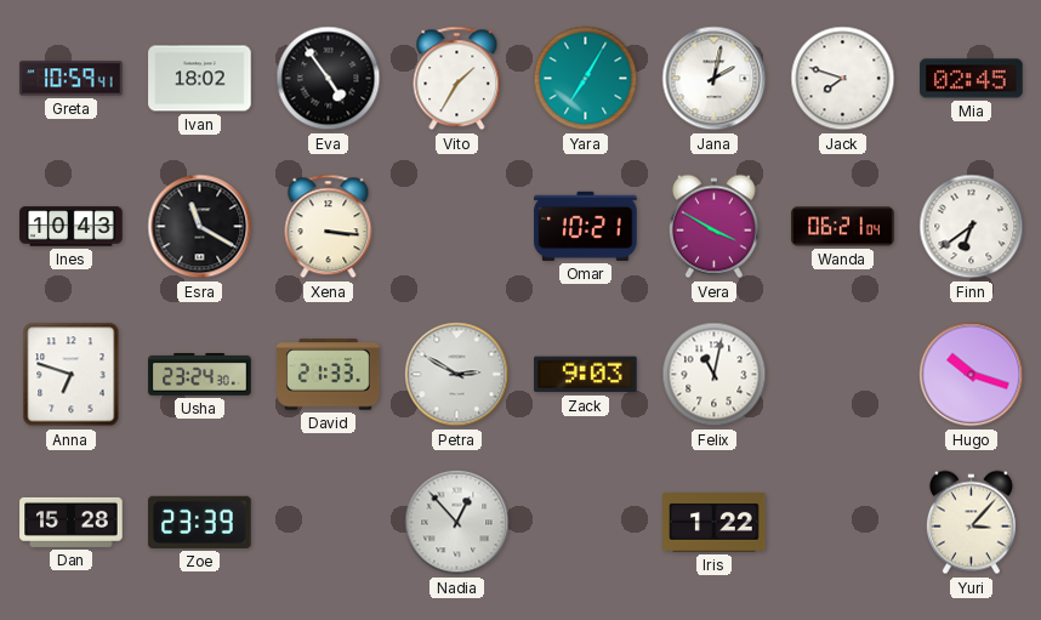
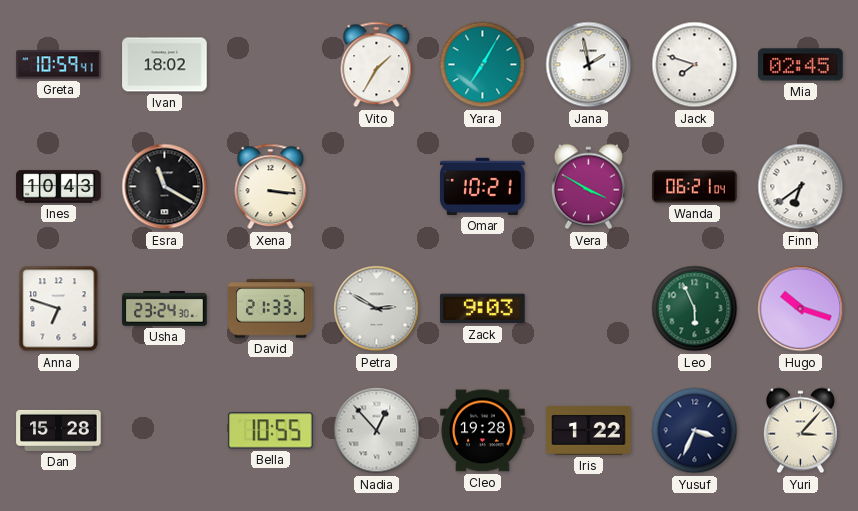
Eva: 4:54 -> none
Jana: 2:02 -> 1:58
Felix: 11:02 -> none
Leo: none -> 5:56
Zoe: 23:39 -> none
Bella: none -> 10:55
Cleo: none -> 19:28
Yusuf: none -> 3:34
